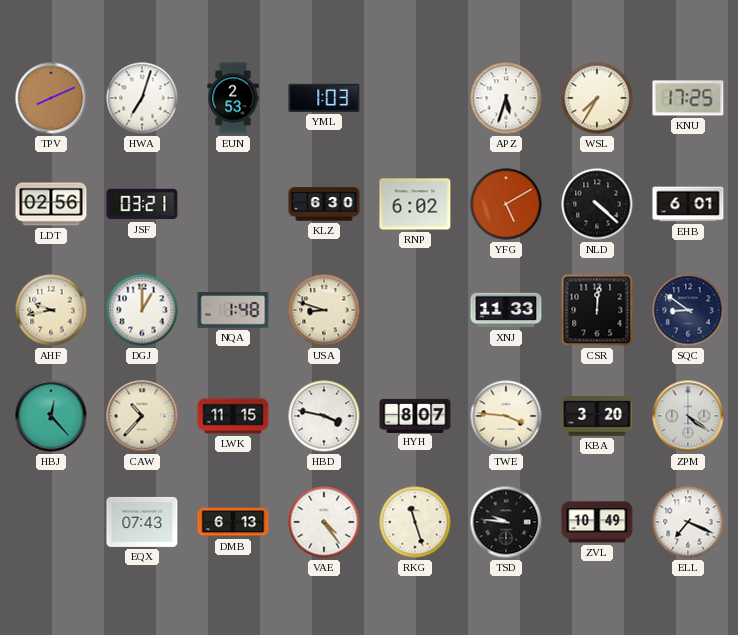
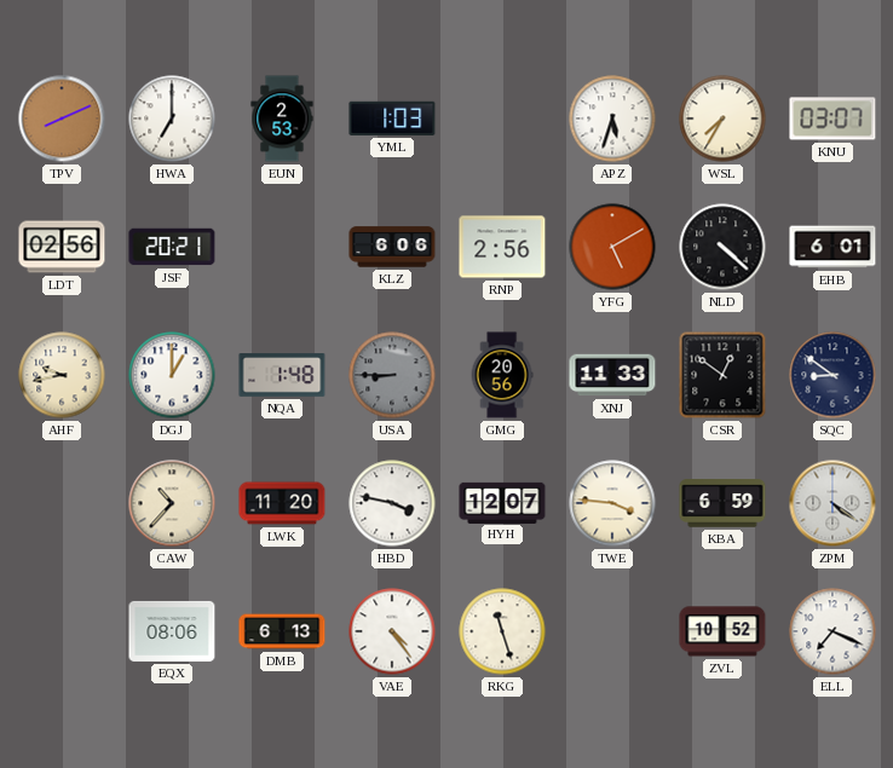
HWA: 7:03 -> 7:00
KNU: 17:25 -> 03:07
JSF: 03:21 -> 20:21
KLZ: 6:30 -> 6:06
RNP: 6:02 -> 2:56
USA: 8:48 -> 8:45
USA dial: cream -> grey
GMG: none -> 20:56
CSR: 12:01 -> 12:51
HBJ: 12:23 -> none
LWK: 11:15 -> 11:20
HYH: 8:07 -> 12:07
KBA: 3:20 -> 6:59
EQX: 07:43 -> 08:06
TSD: 9:46 -> none
ZVL: 10:49 -> 10:52
